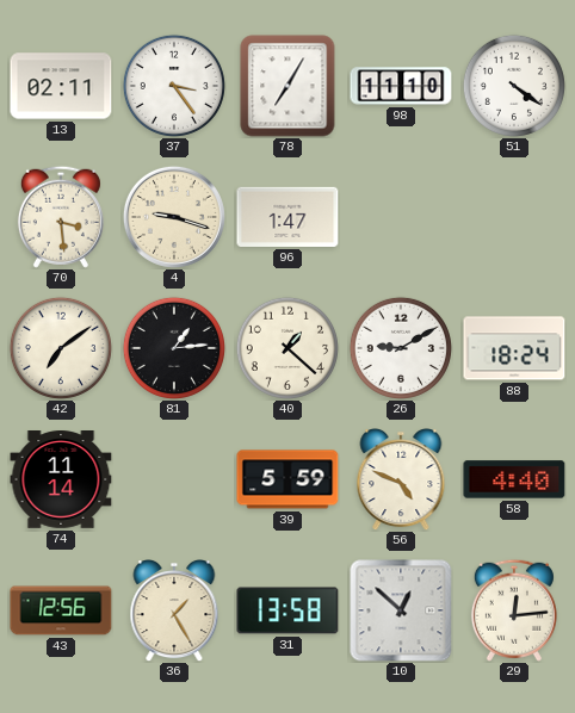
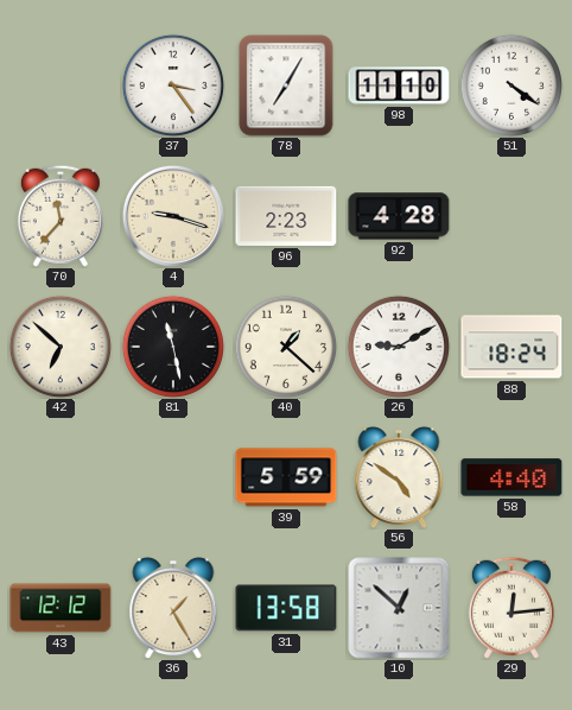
13: 02:11 -> none
70: 3:29 -> 11:37
96: 1:47 -> 2:23
92: none -> 4:28
42: 7:09 -> 6:52
81: 1:14 -> 11:28
74: 11:14 -> none
56: 4:49 -> 4:51
43: 12:56 -> 12:12
